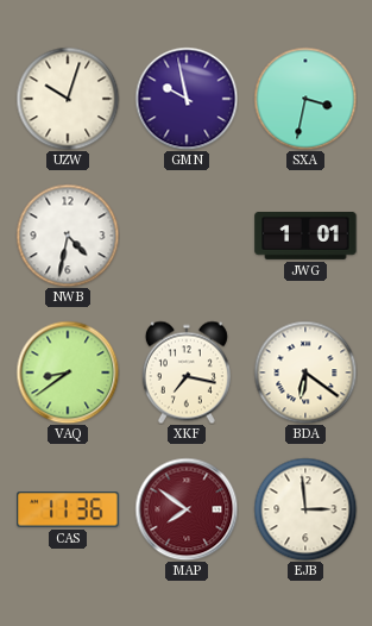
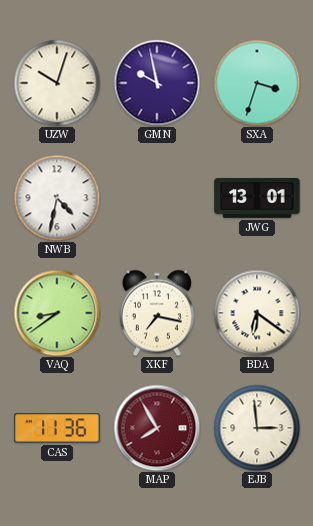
SXA: 3:32 -> 3:33
JWG: 1:01 -> 13:01
MAP: 7:51 -> 7:55
